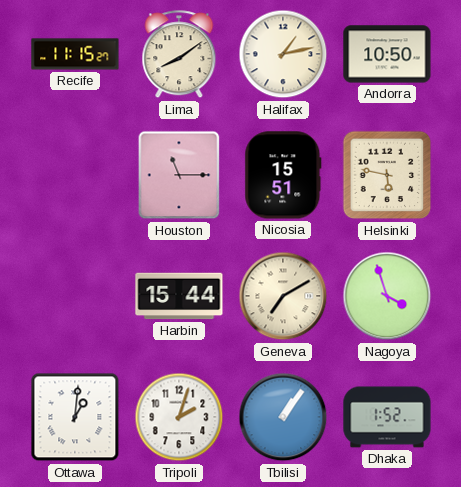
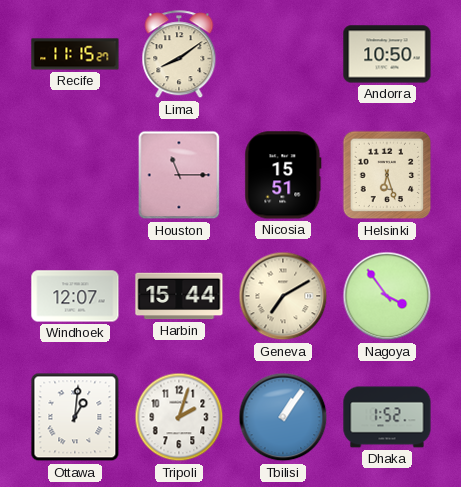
Halifax: 1:13 -> none
Helsinki: 5:47 -> 6:27
Windhoek: none -> 12:07
Nagoya: 3:57 -> 3:54
